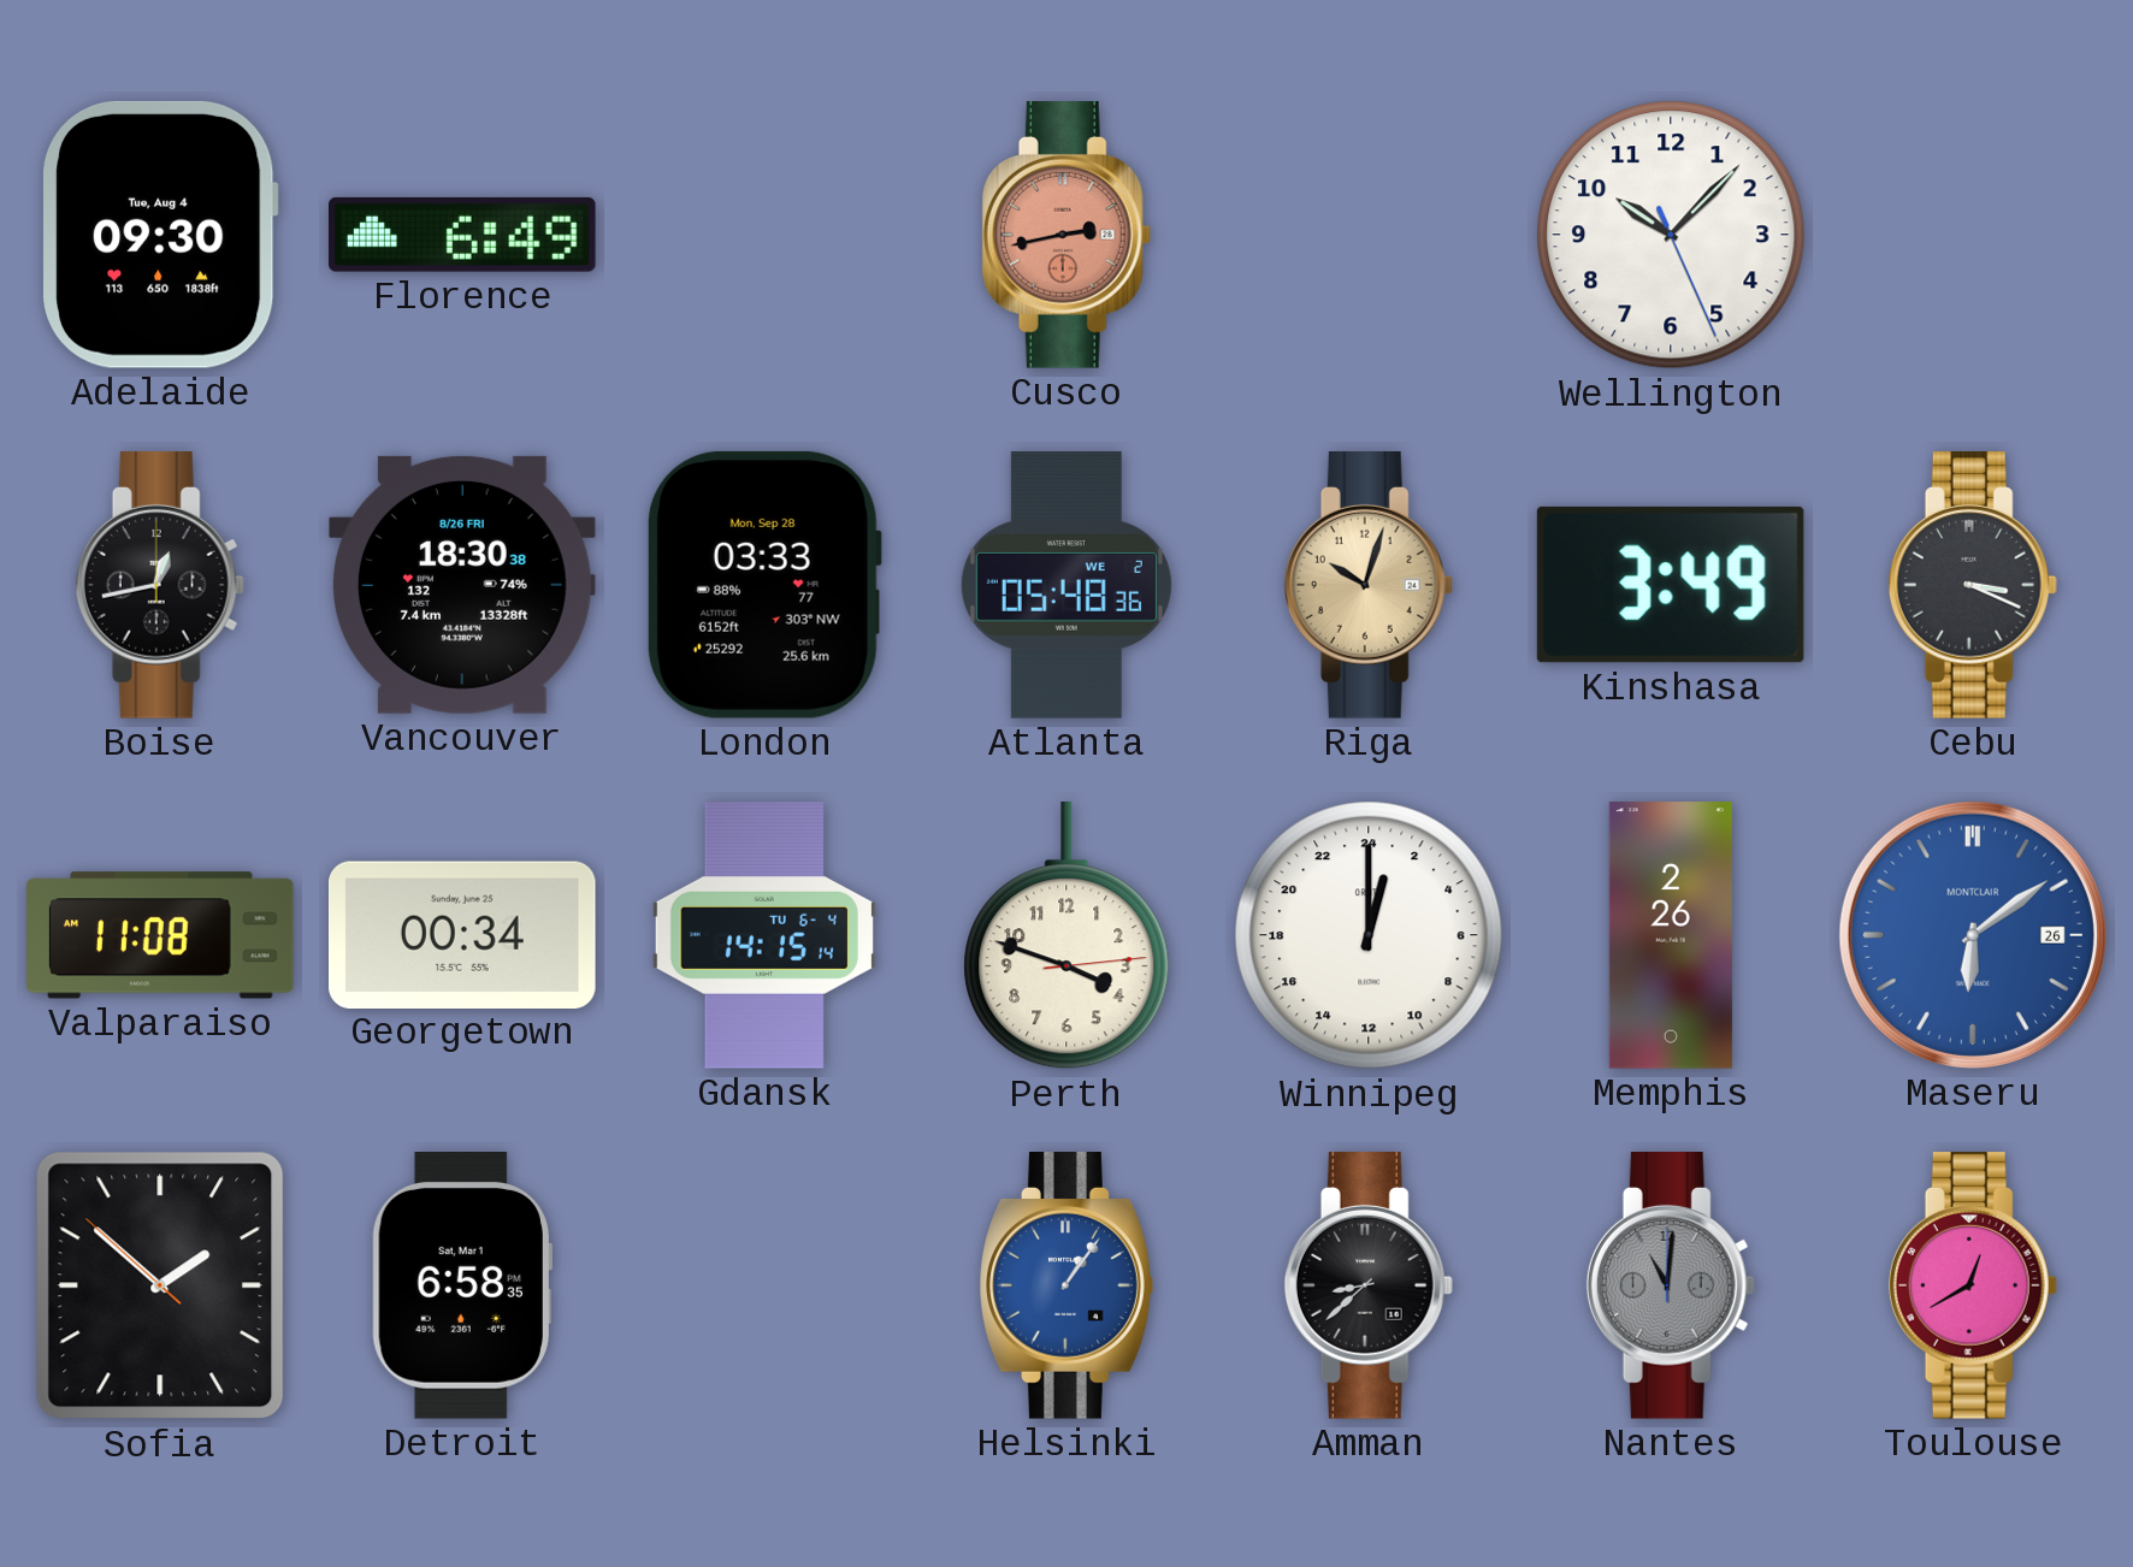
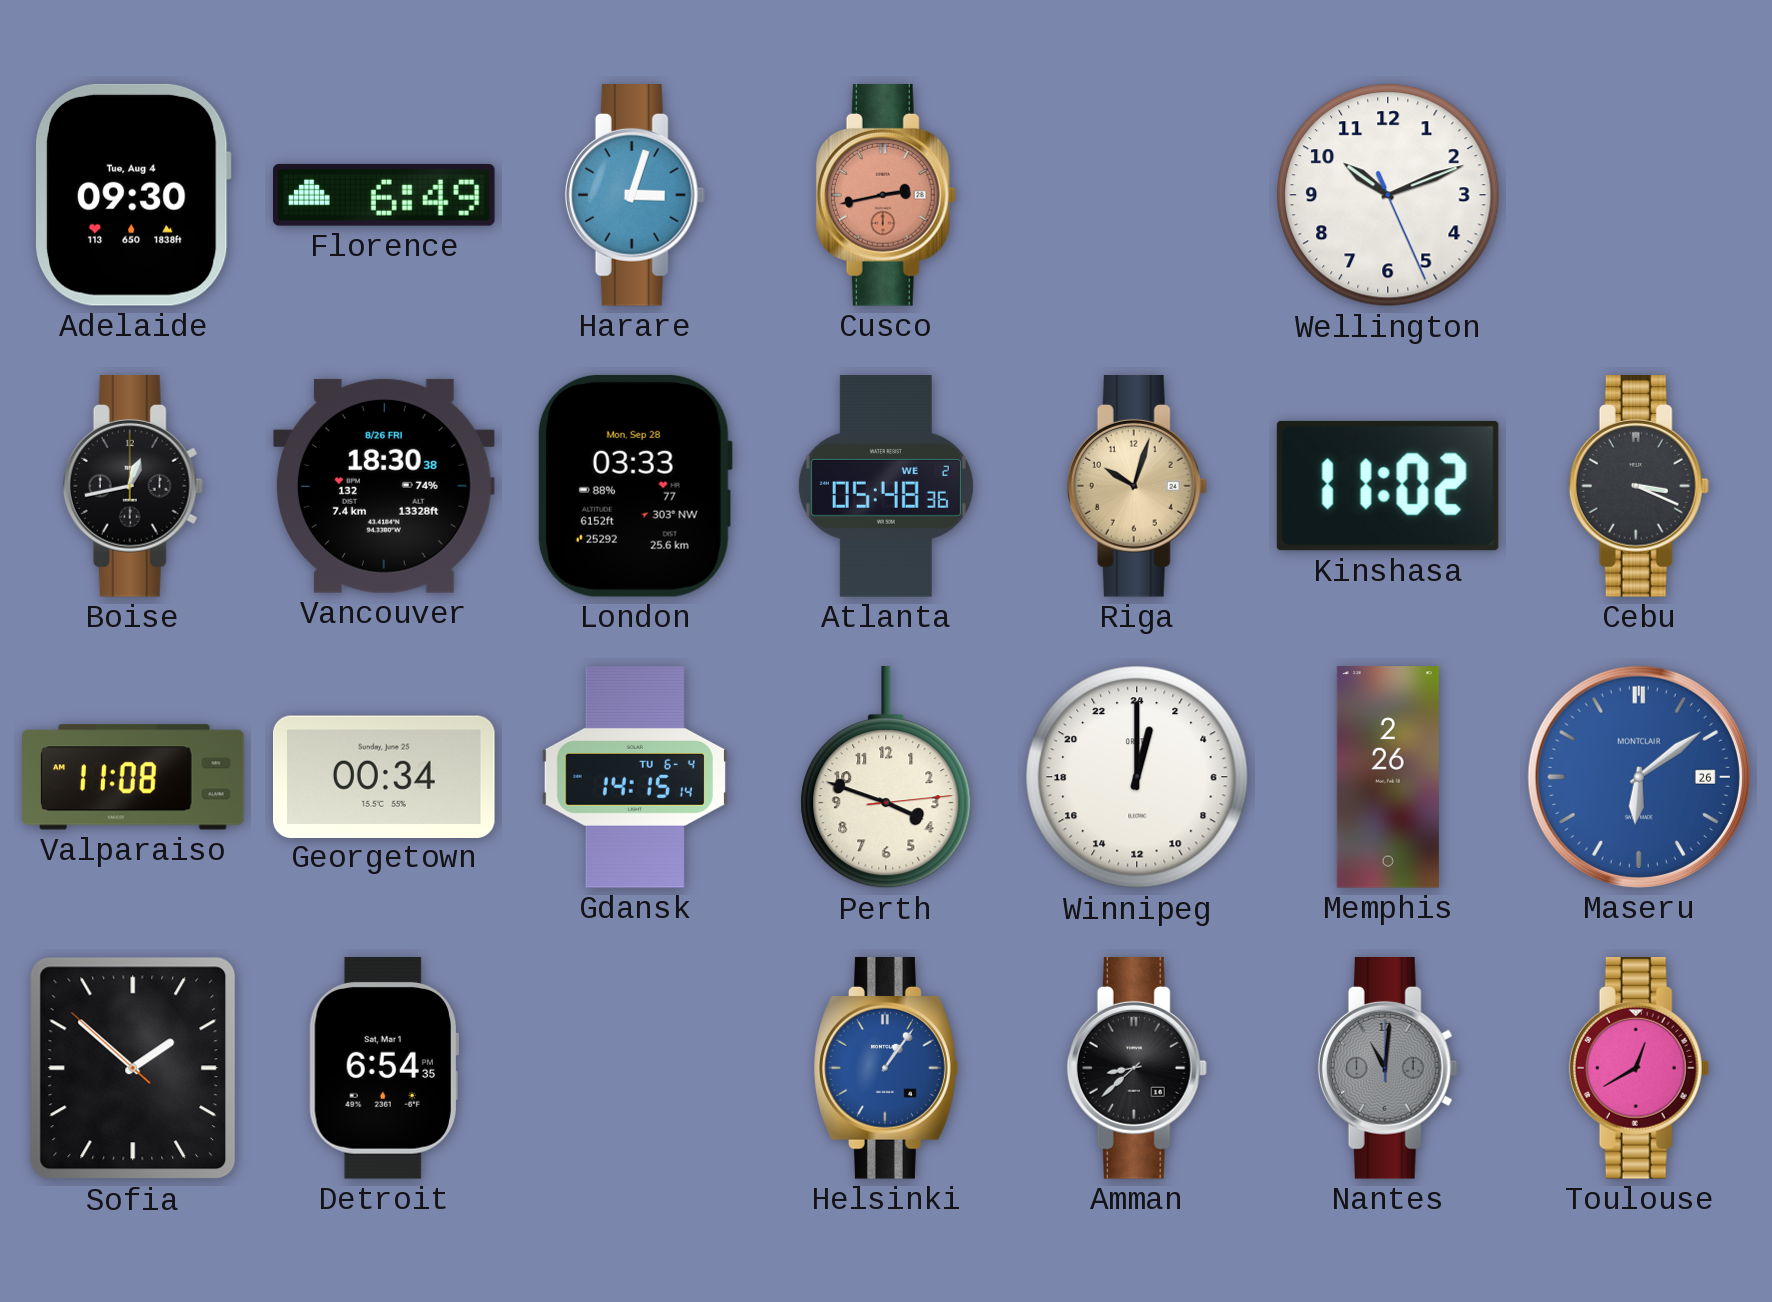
Harare: none -> 3:03
Wellington: 10:07 -> 10:11
Kinshasa: 3:49 -> 11:02
Detroit: 6:58 -> 6:54
